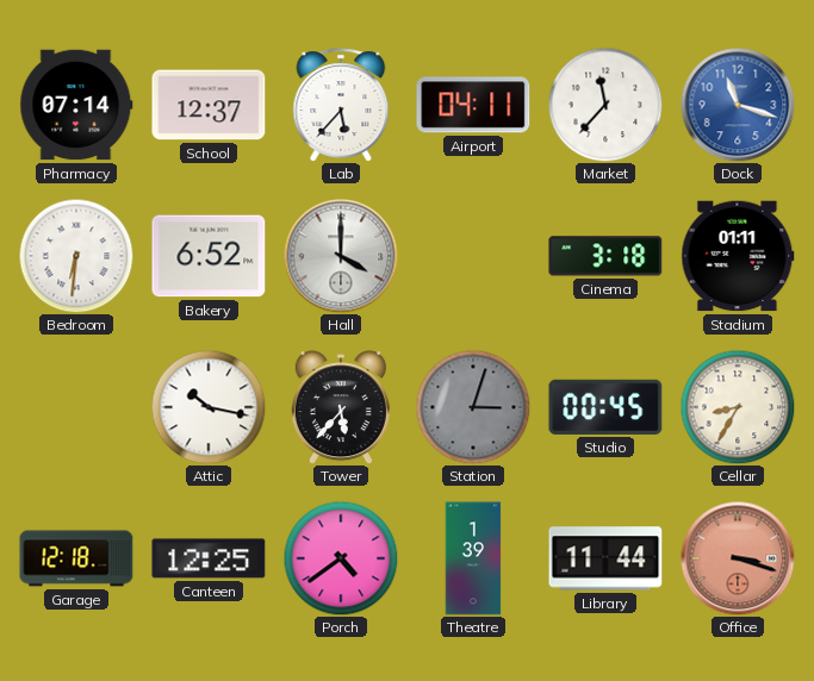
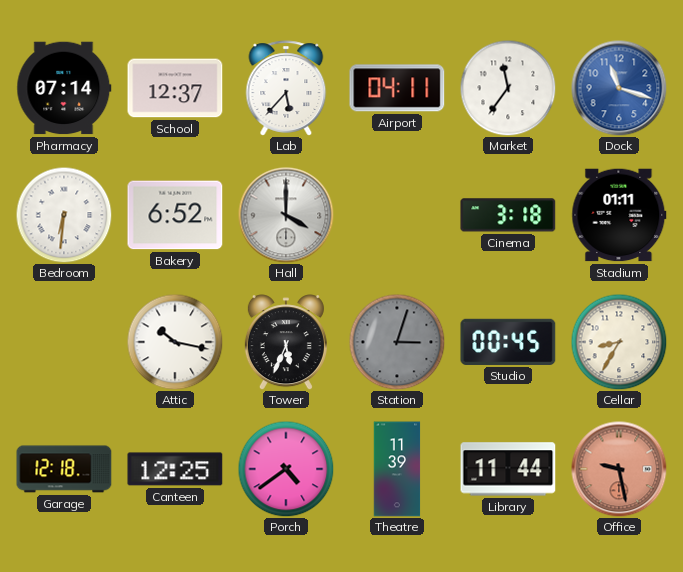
Market: 11:37 -> 11:36
Tower: 5:37 -> 5:34
Theatre: 1:39 -> 11:39
Office: 3:18 -> 9:28
